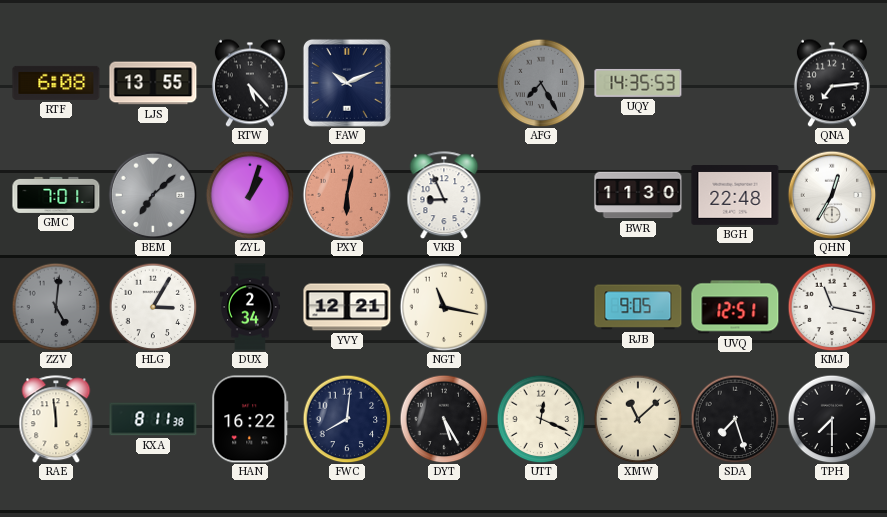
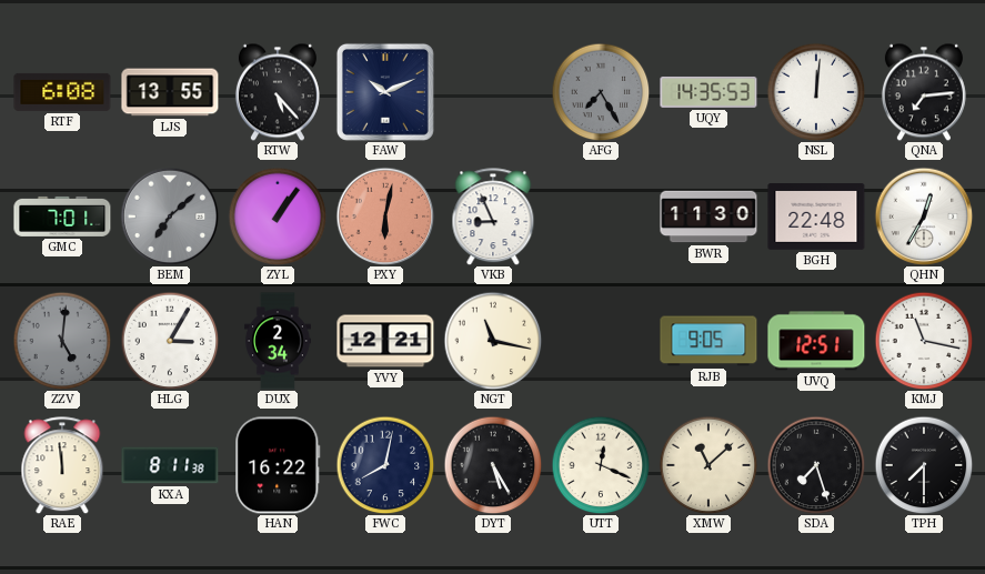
NSL: none -> 12:01
ZYL: 1:03 -> 1:06
FWC: 8:01 -> 8:02
